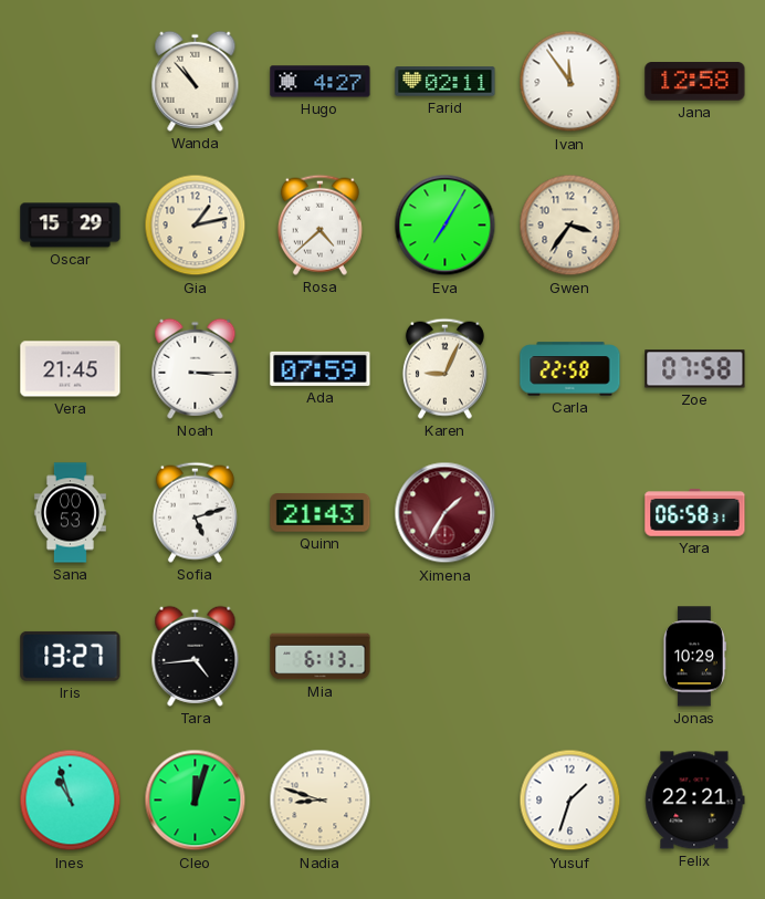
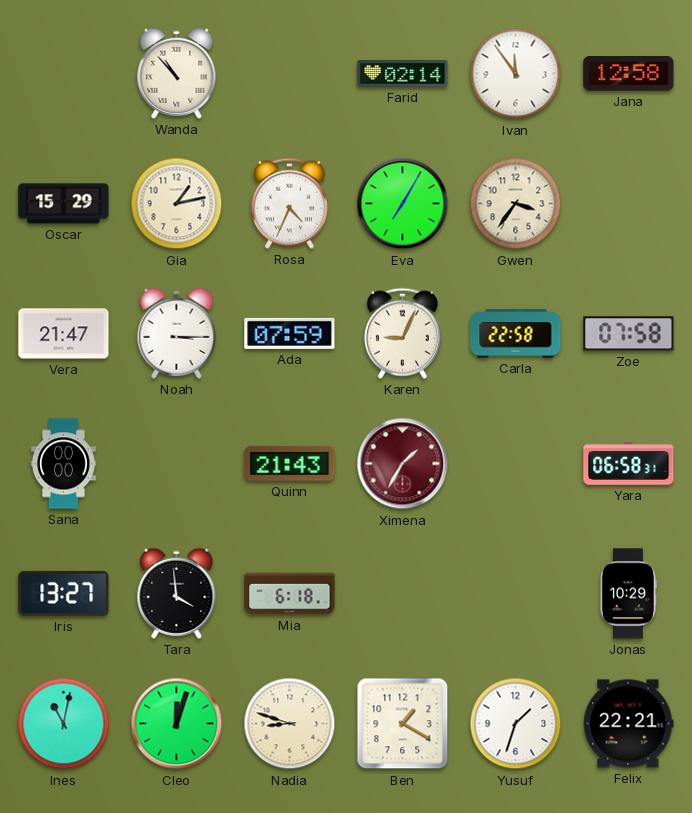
Hugo: 4:27 -> none
Farid: 02:11 -> 02:14
Rosa: 4:38 -> 4:34
Vera: 21:45 -> 21:47
Sana: 00:53 -> 00:00
Sofia: 5:12 -> none
Tara: 4:44 -> 3:59
Mia: 6:13 -> 6:18
Ines: 10:57 -> 11:02
Ben: none -> 1:20
